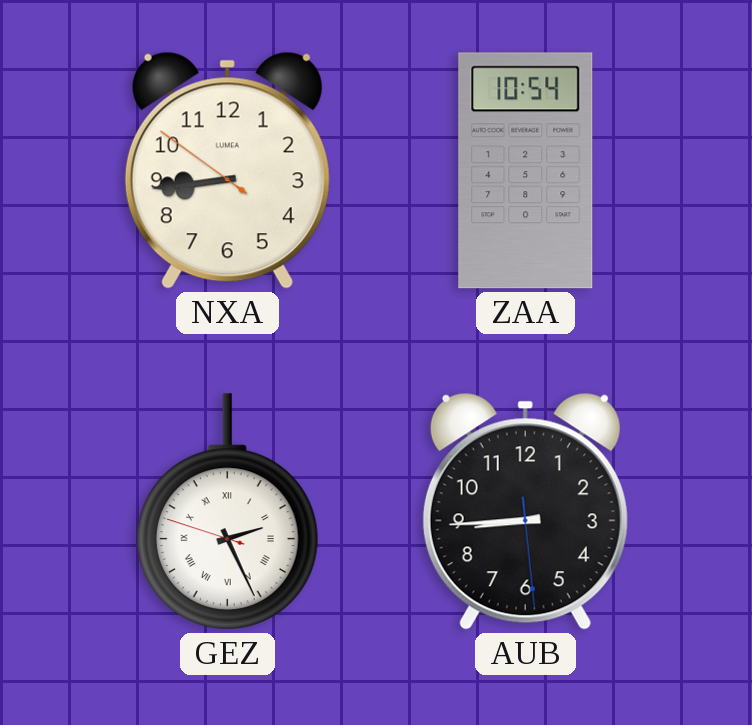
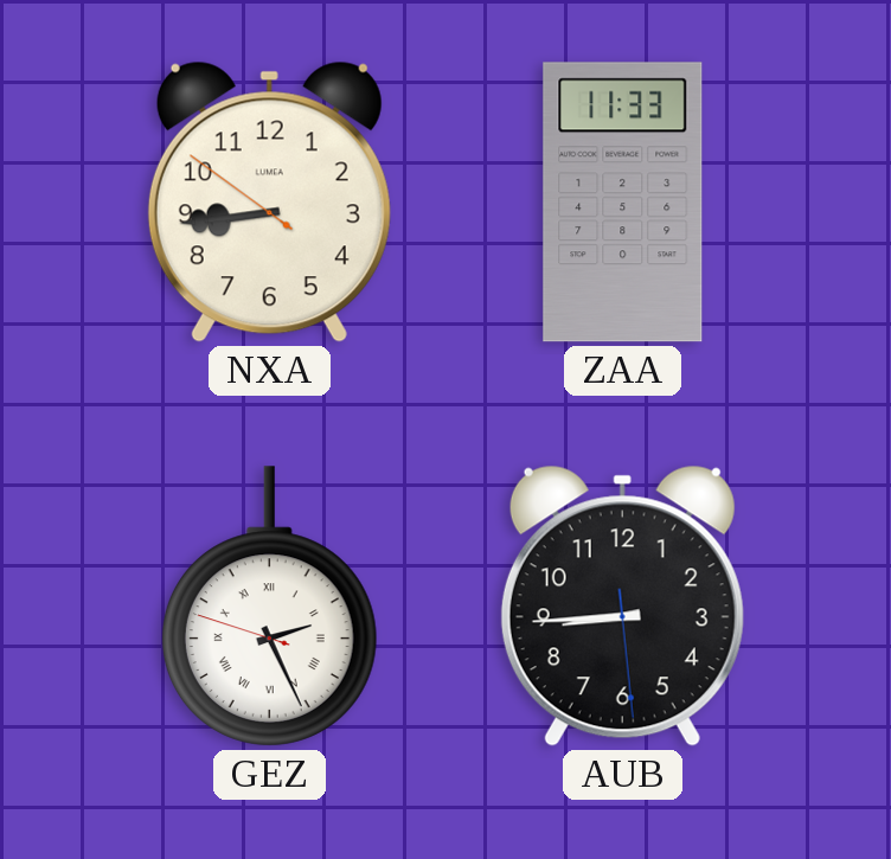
ZAA: 10:54 -> 11:33
